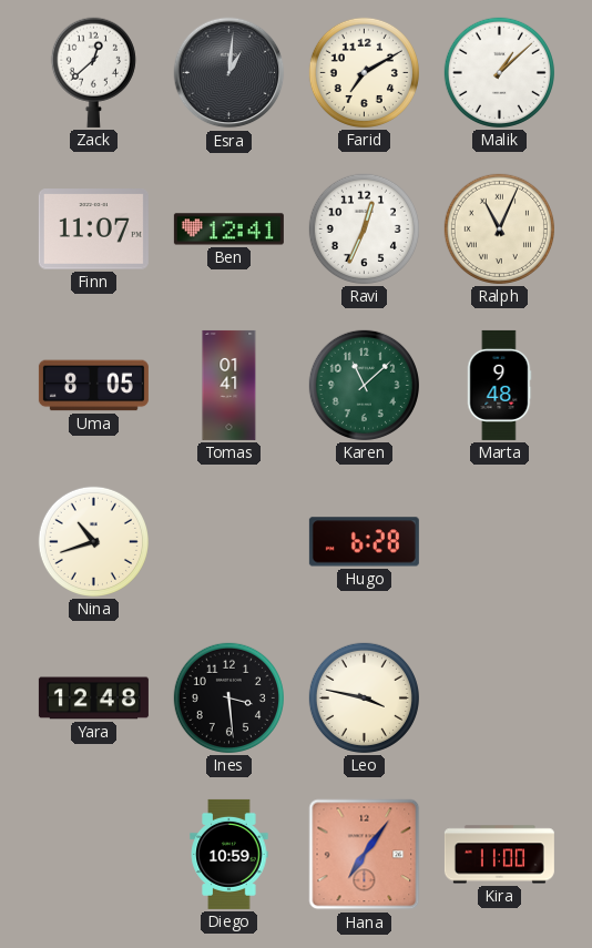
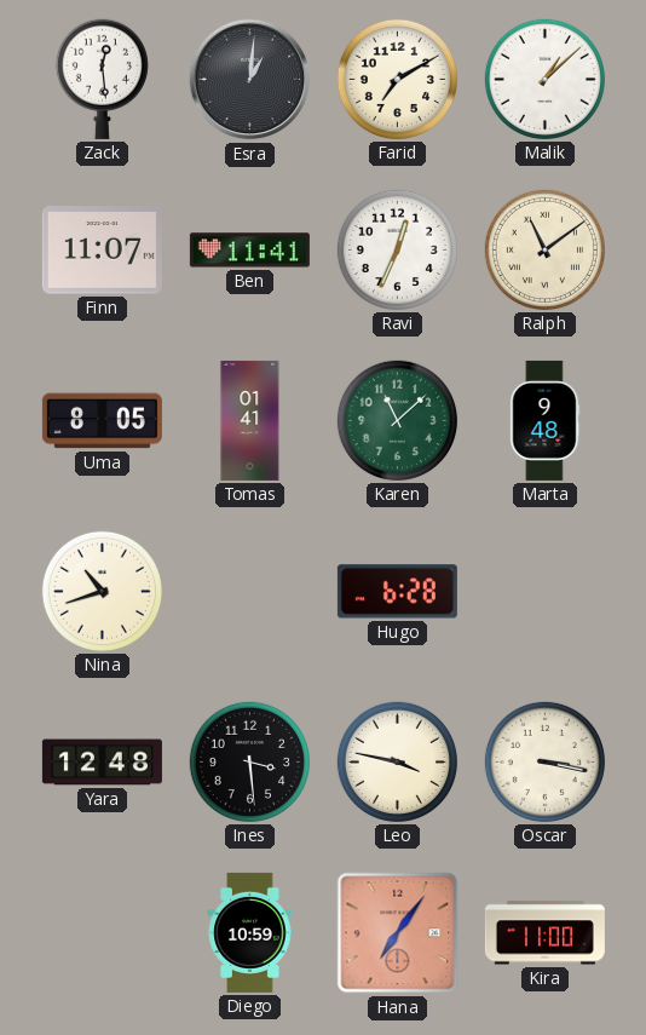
Zack: 12:38 -> 12:29
Ben: 12:41 -> 11:41
Ralph: 11:04 -> 11:09
Oscar: none -> 3:17
